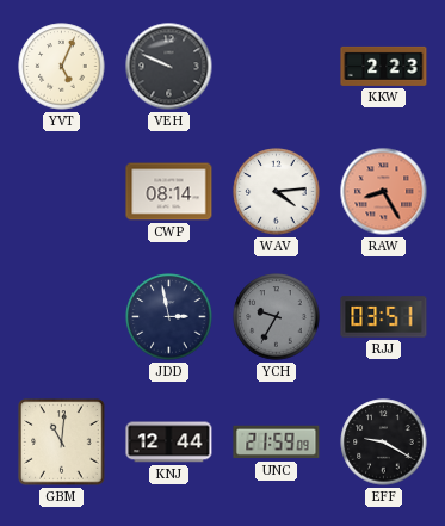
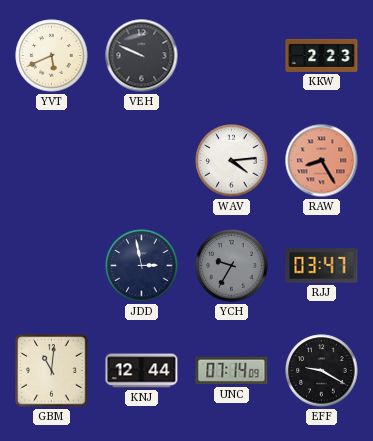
YVT: 5:04 -> 5:41
CWP: 08:14 -> none
RJJ: 03:51 -> 03:47
UNC: 21:59 -> 07:14
